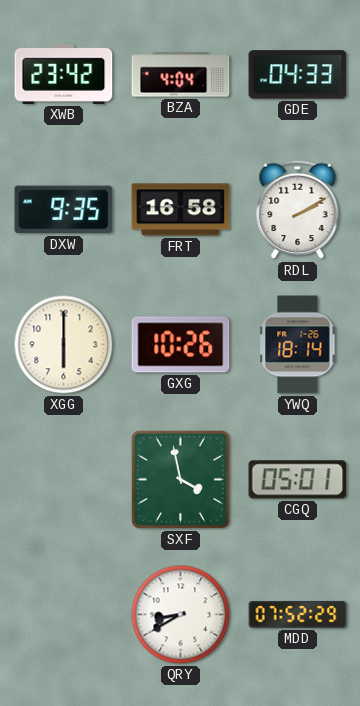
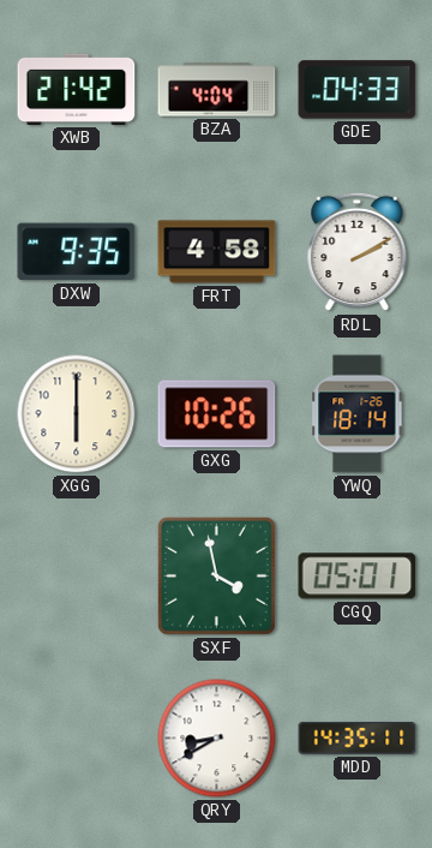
XWB: 23:42 -> 21:42
FRT: 16:58 -> 4:58
MDD: 07:52 -> 14:35
